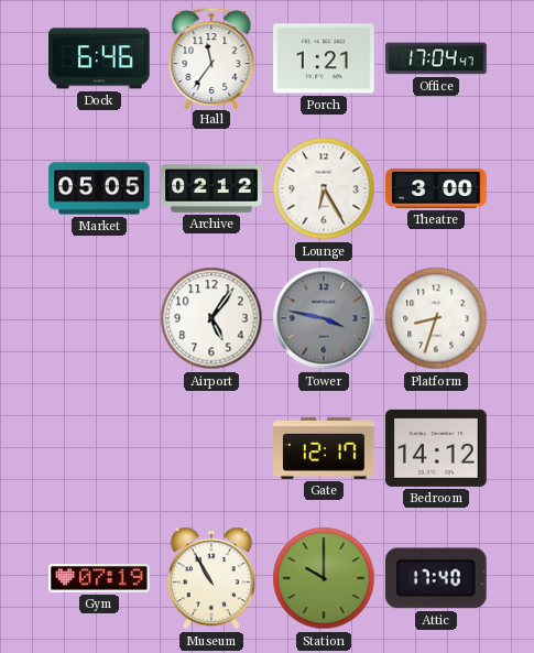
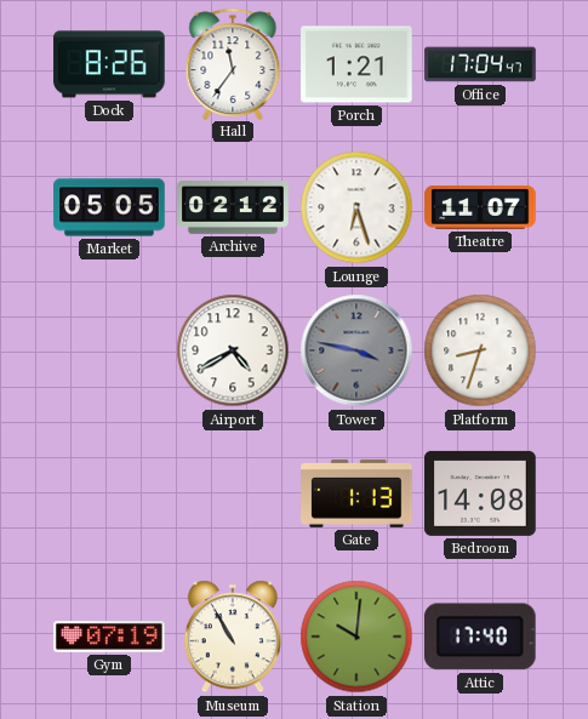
Dock: 6:46 -> 8:26
Lounge: 6:25 -> 6:27
Theatre: 3:00 -> 11:07
Airport: 5:06 -> 4:40
Gate: 12:17 -> 1:13
Bedroom: 14:12 -> 14:08
Station: 10:00 -> 10:01
